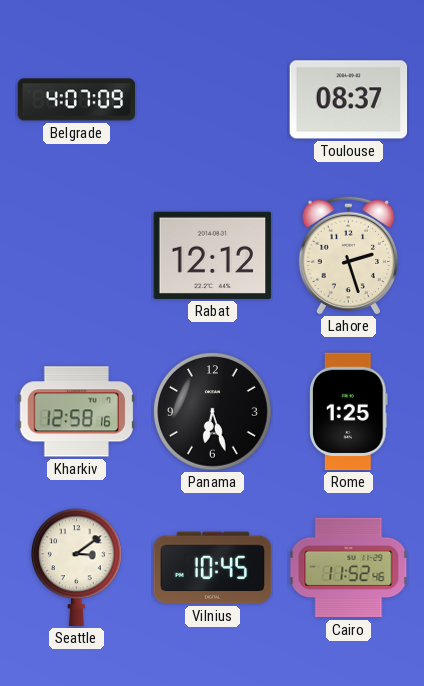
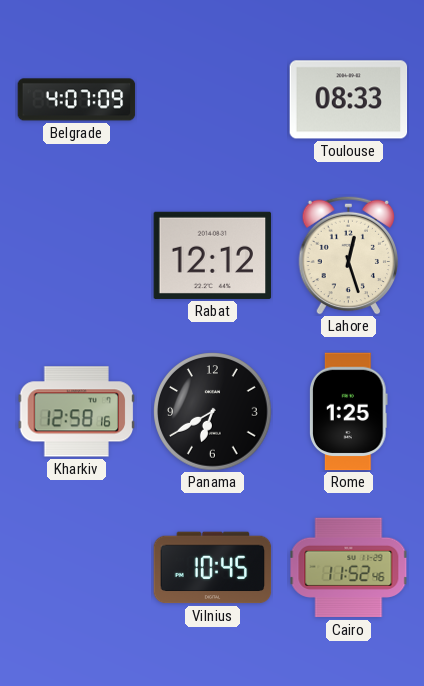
Toulouse: 08:37 -> 08:33
Lahore: 2:27 -> 12:27
Panama: 6:27 -> 6:40
Seattle: 3:09 -> none
